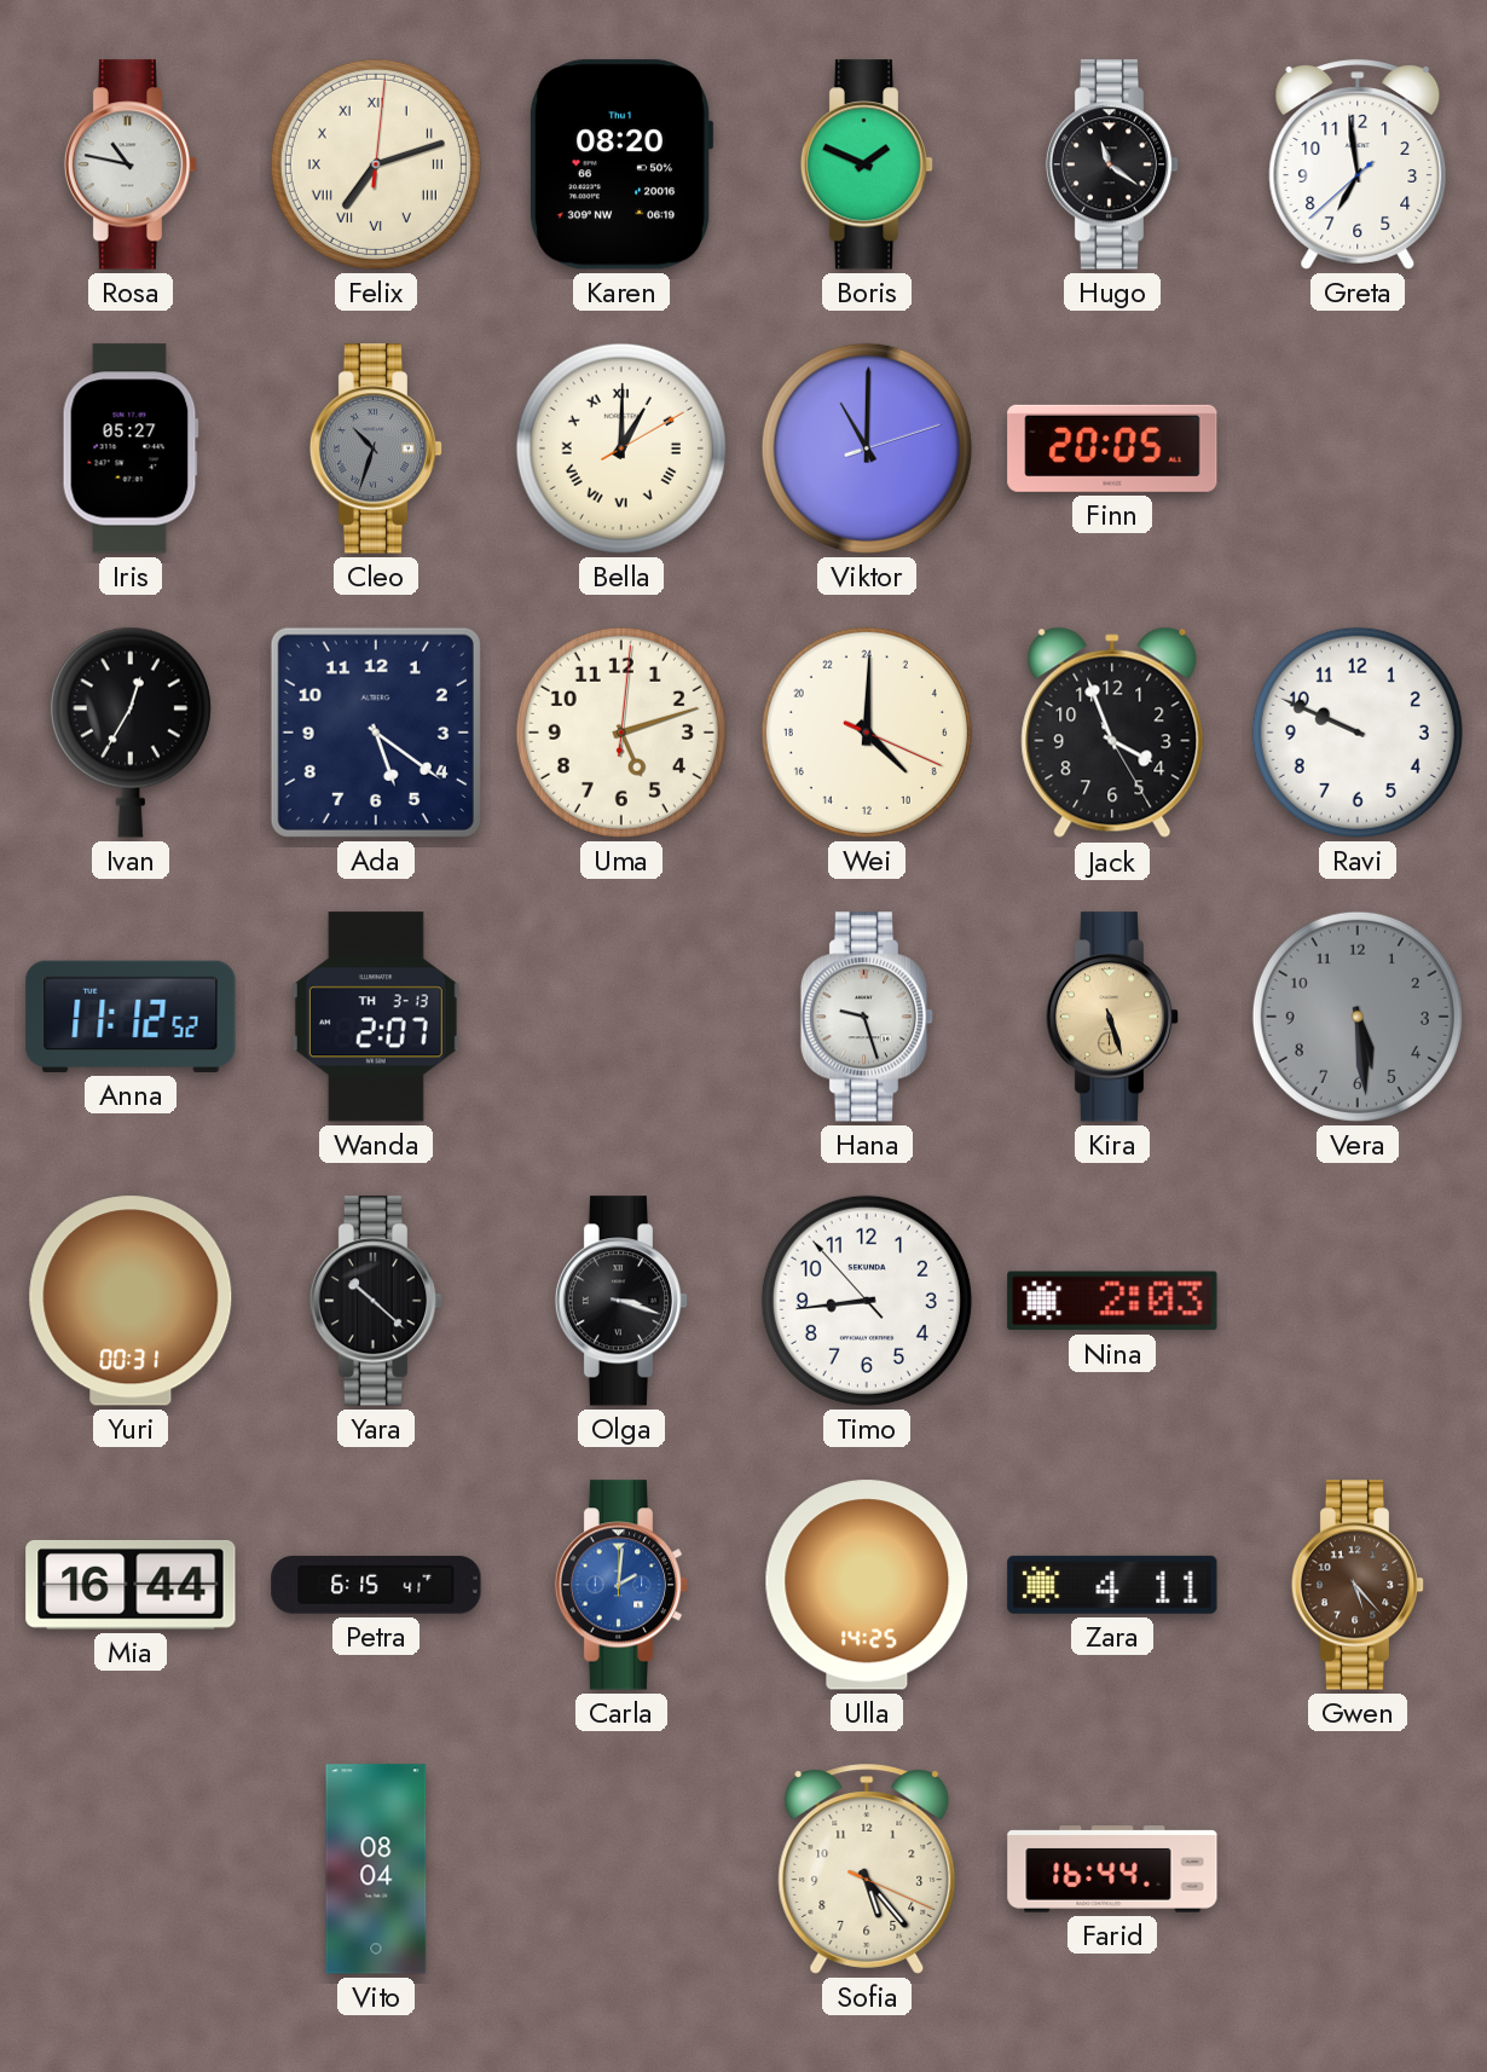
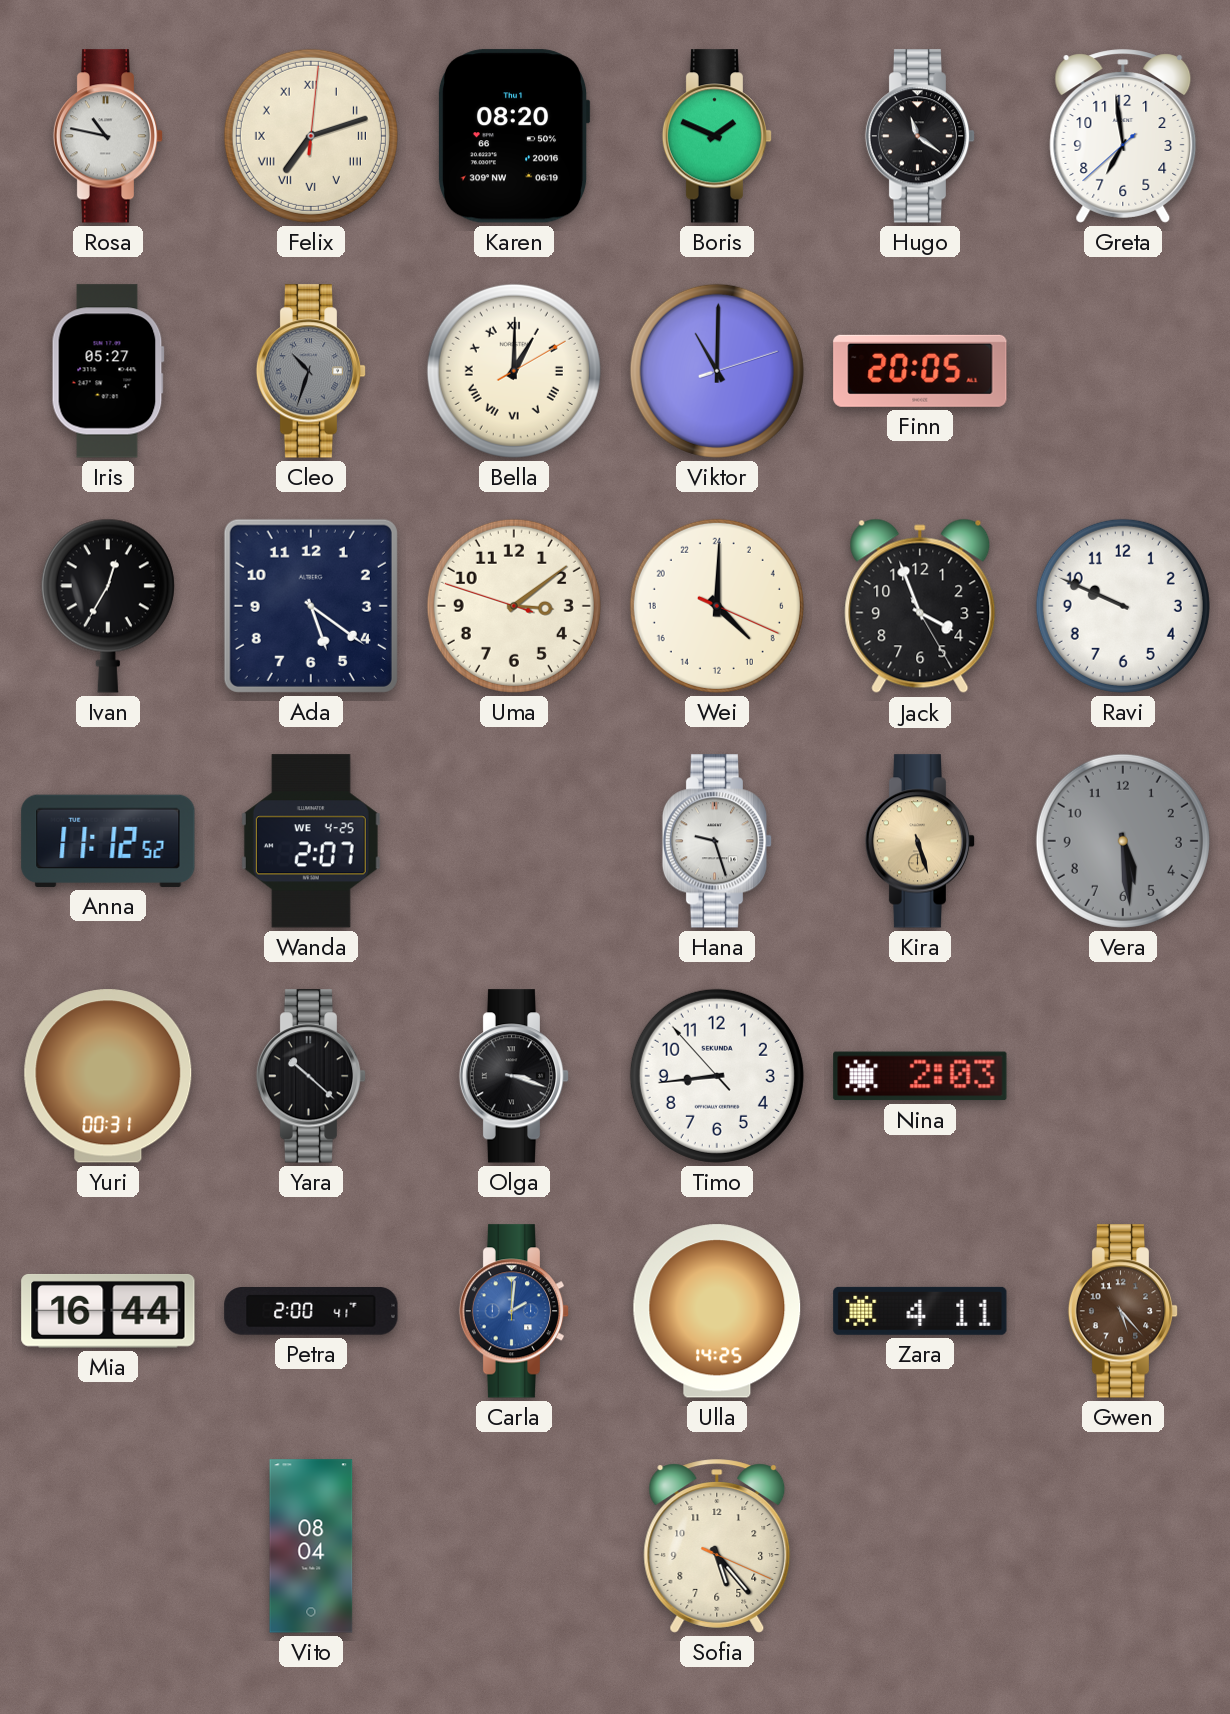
Uma: 5:12 -> 3:08
Wanda date: TH 3-13 -> WE 4-25
Petra: 6:15 -> 2:00
Farid: 16:44 -> none
